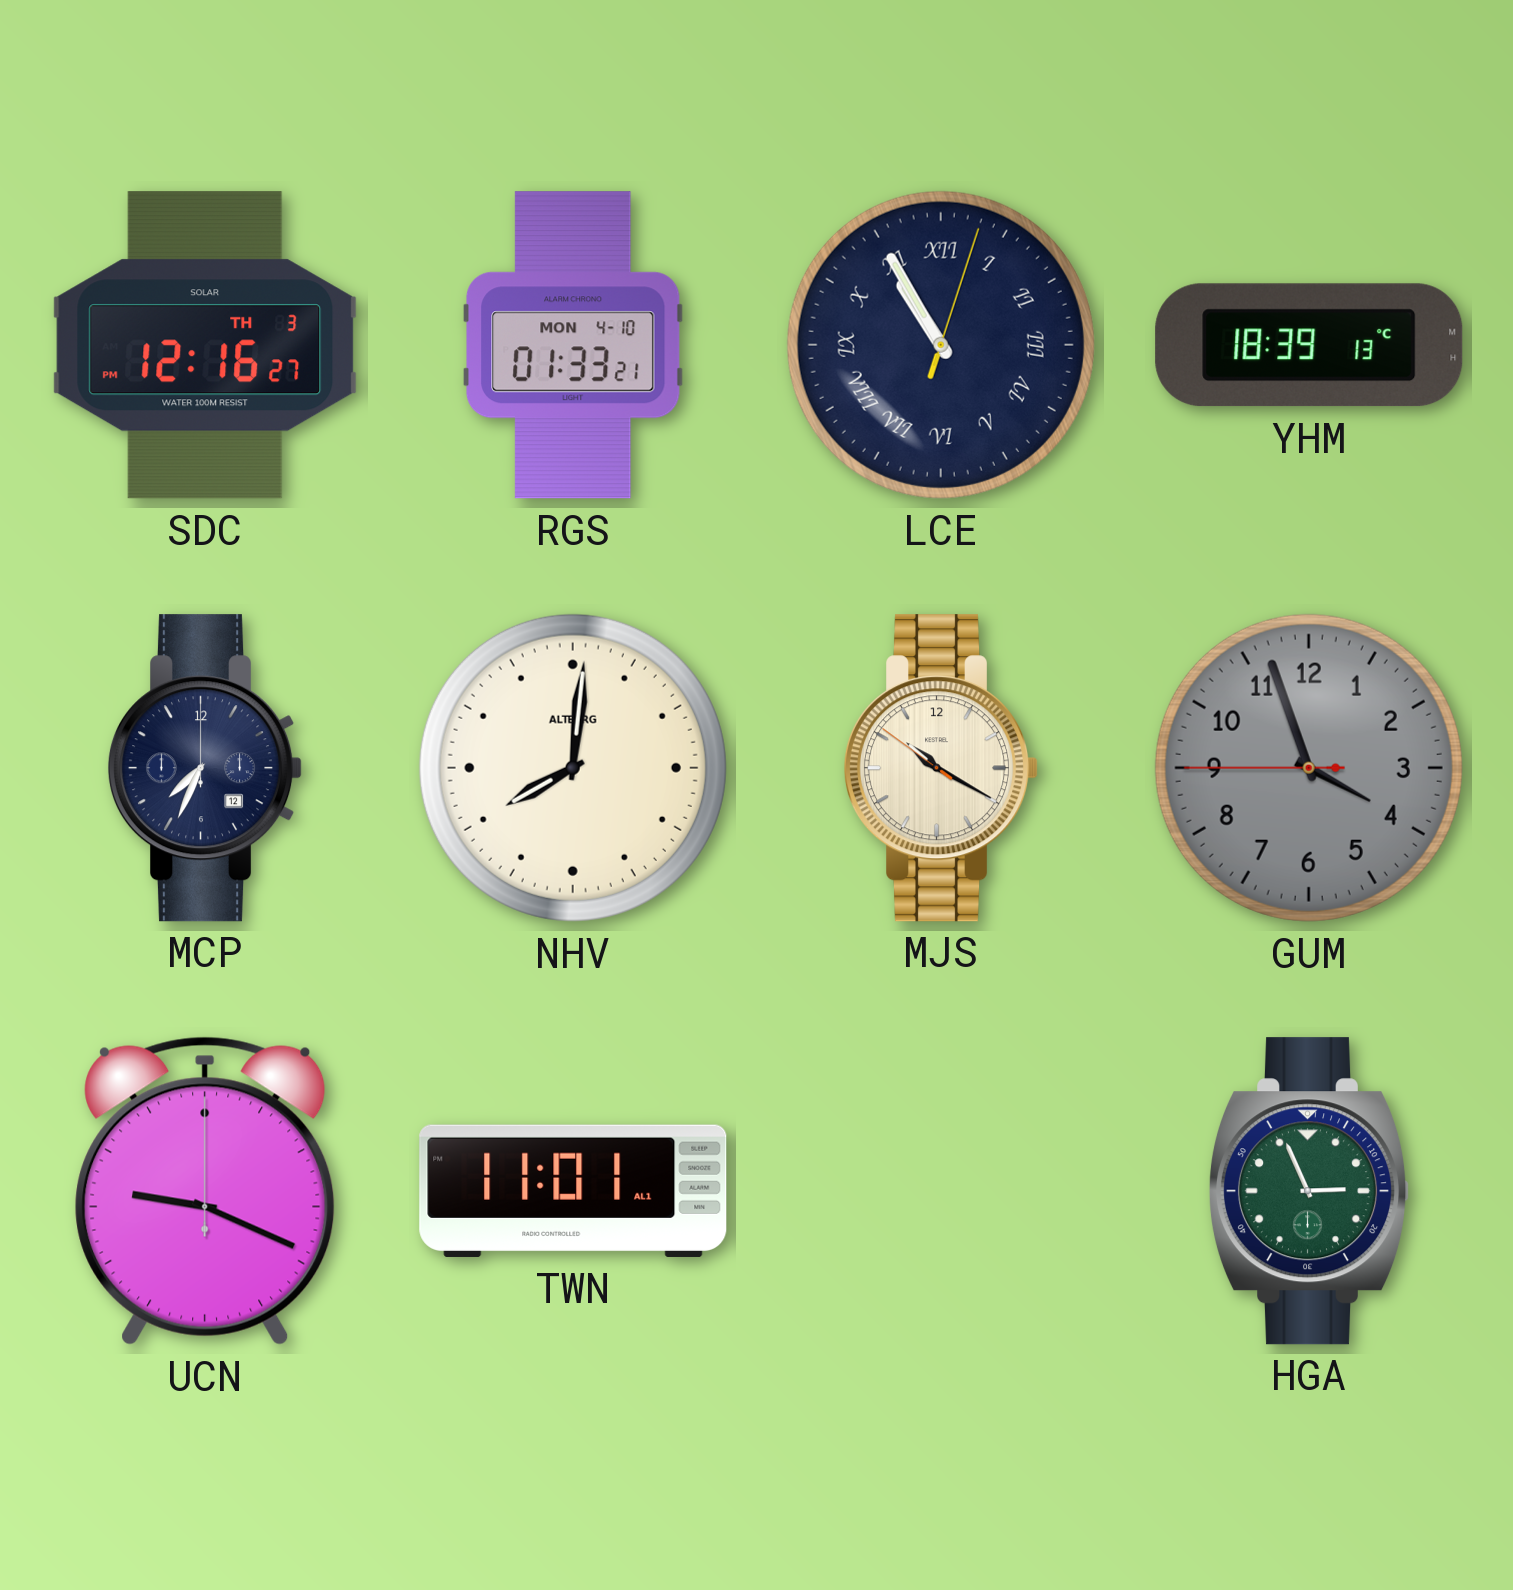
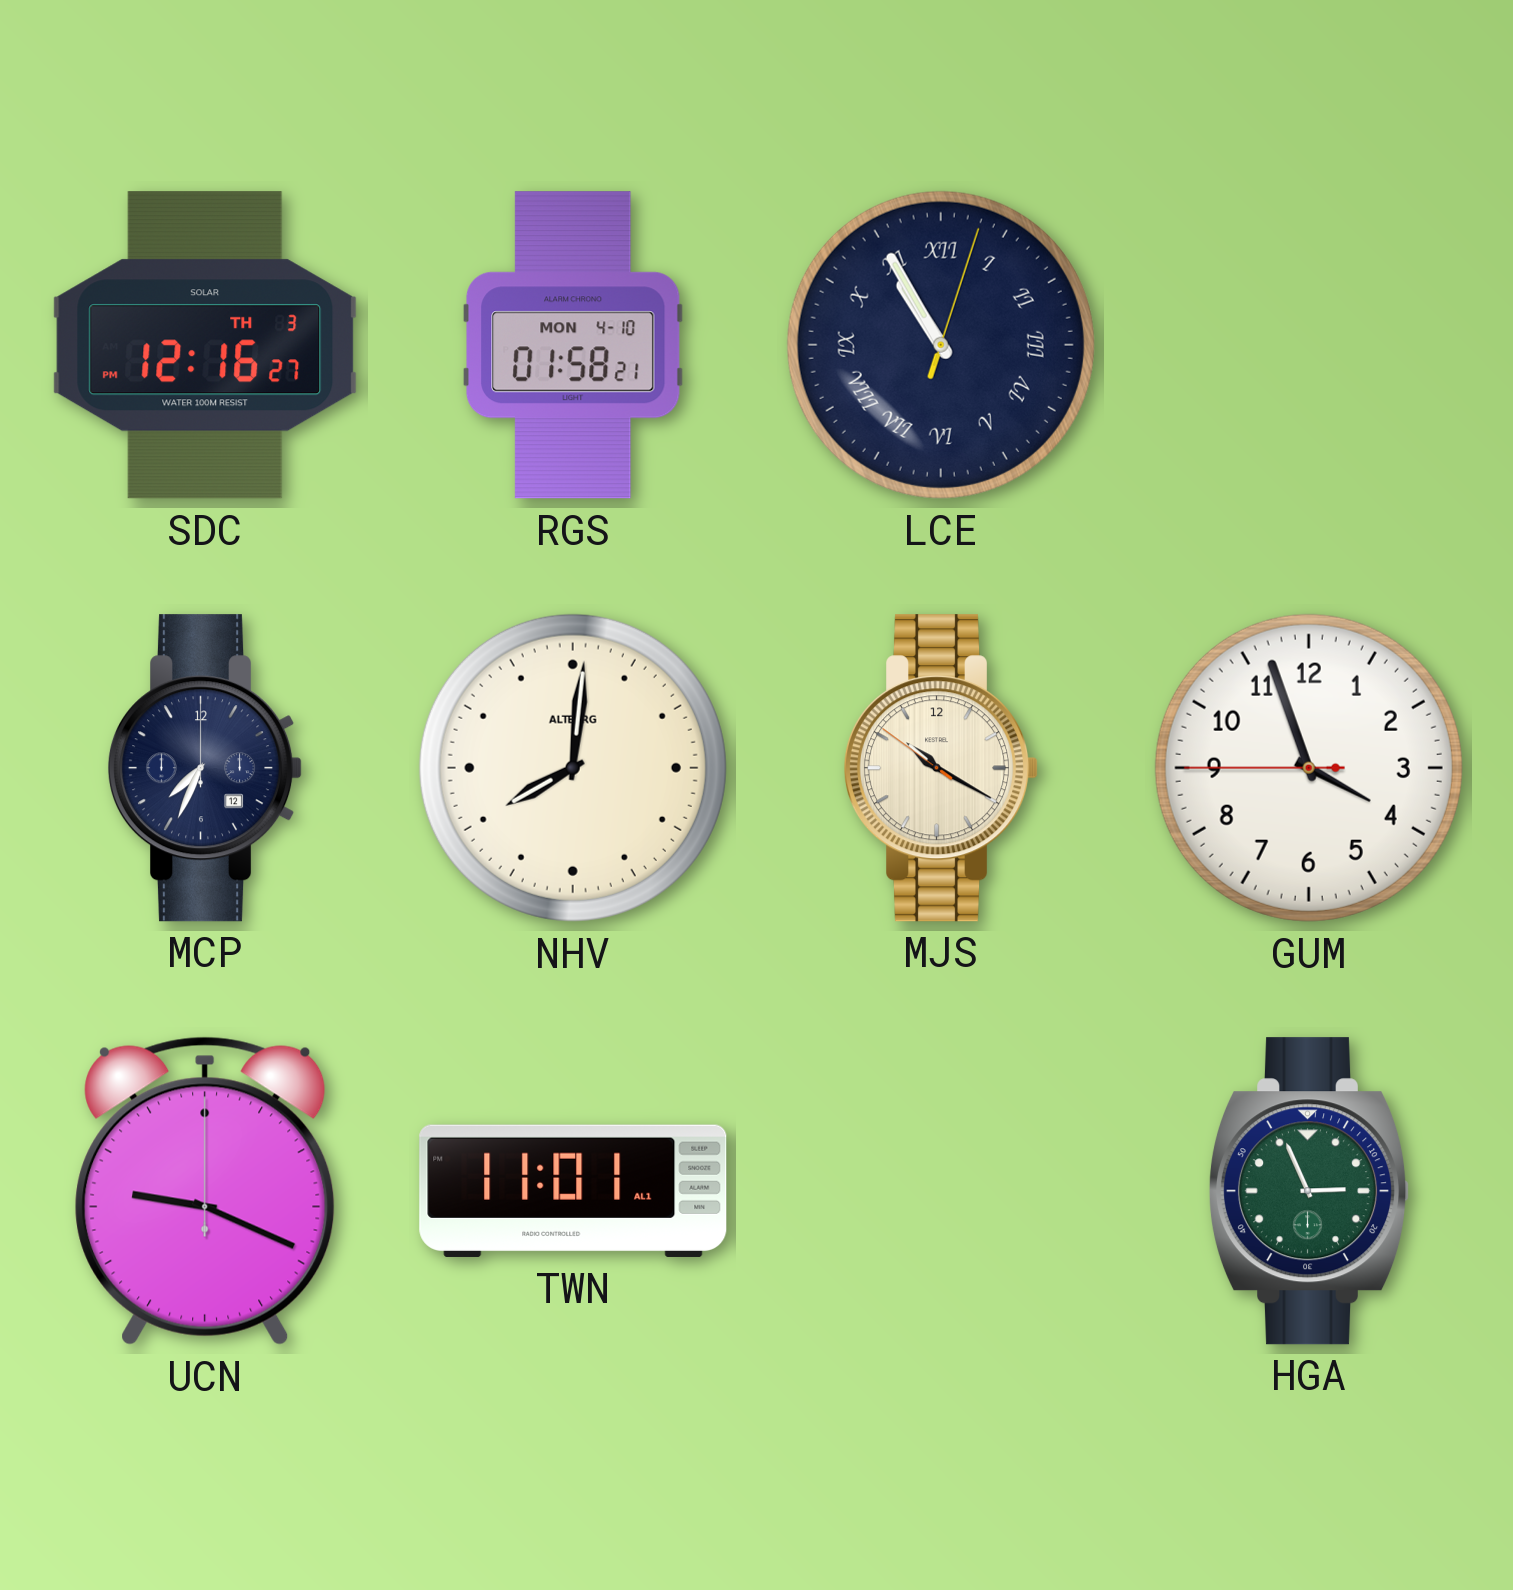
RGS: 01:33 -> 01:58
YHM: 18:39 -> none
GUM dial: grey -> white
